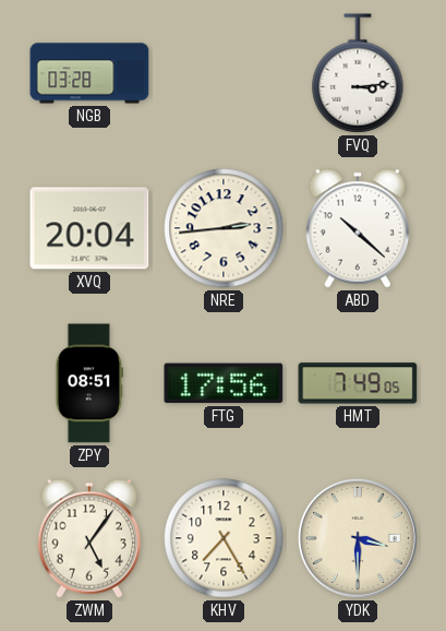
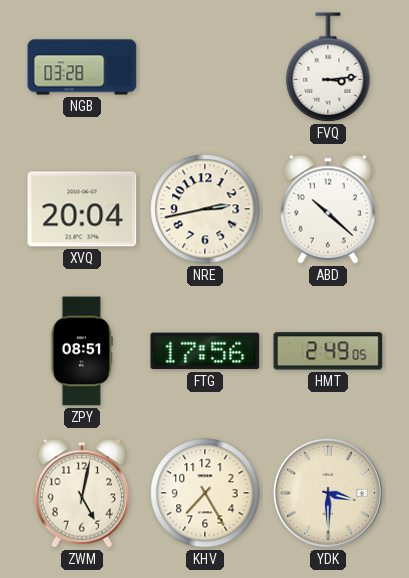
NRE: 2:44 -> 2:43
HMT: 7:49 -> 2:49
ZWM: 5:06 -> 5:02
